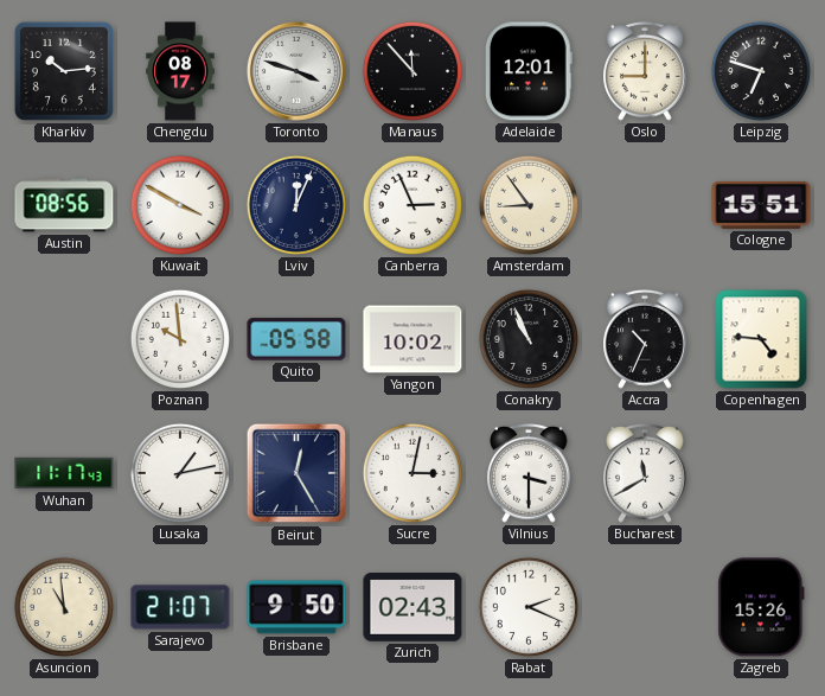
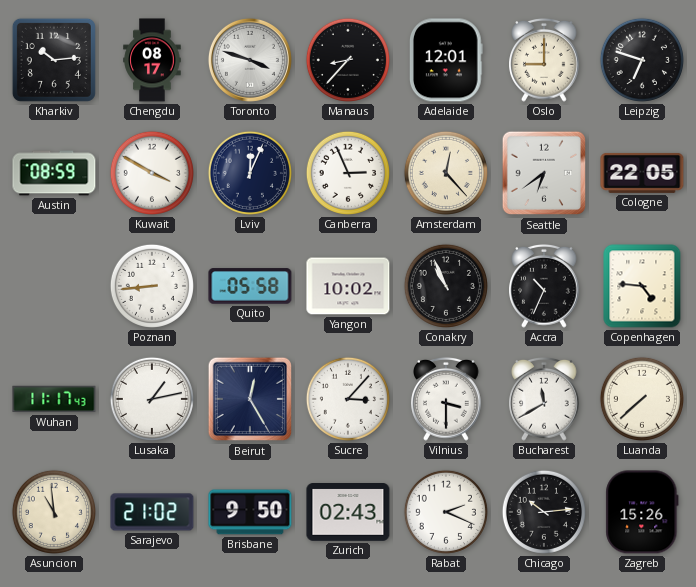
Manaus: 11:53 -> 8:37
Austin: 08:56 -> 08:59
Amsterdam: 8:54 -> 12:23
Seattle: none -> 6:39
Cologne: 15:51 -> 22:05
Poznan: 9:59 -> 8:44
Sucre: 3:02 -> 3:07
Luanda: none -> 7:38
Sarajevo: 21:07 -> 21:02
Chicago: none -> 10:14
